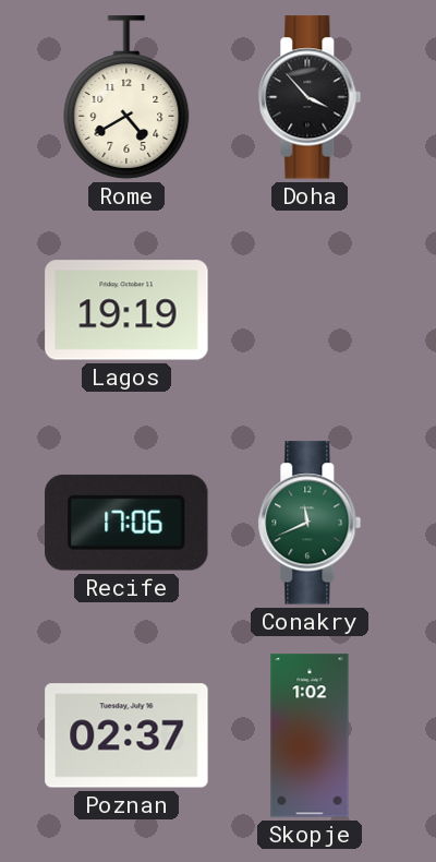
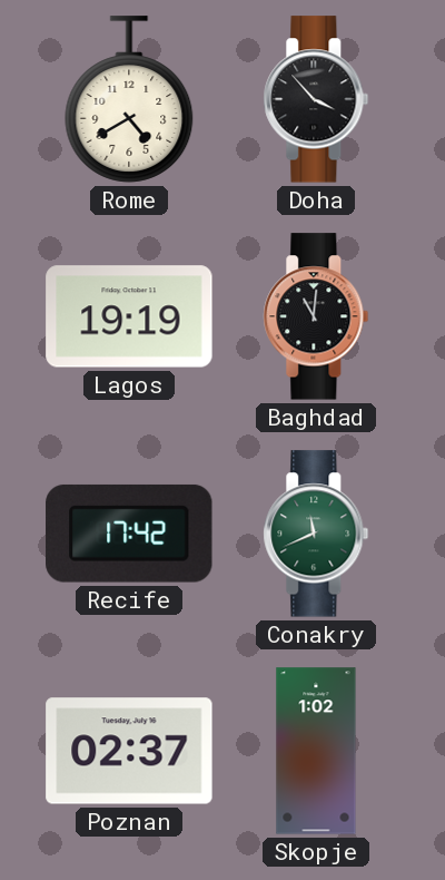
Baghdad: none -> 11:01
Recife: 17:06 -> 17:42
